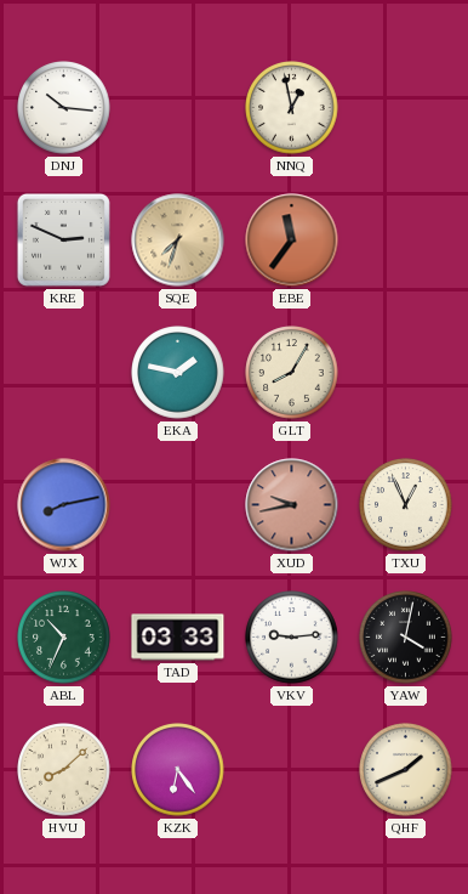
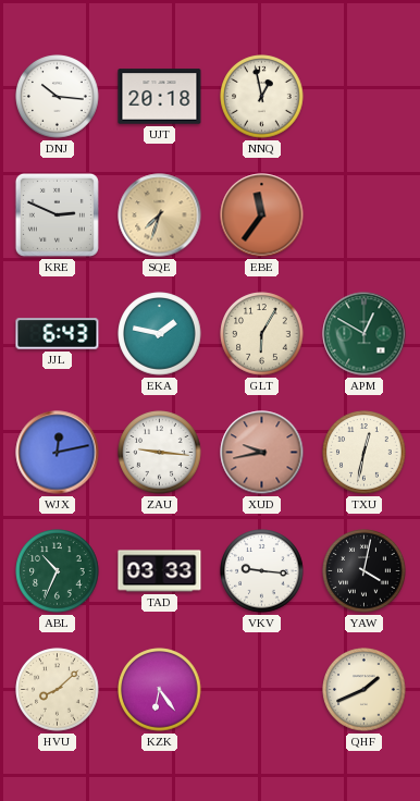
UJT: none -> 20:18
JJL: none -> 6:43
GLT: 8:05 -> 6:05
APM: none -> 12:50
WJX: 8:13 -> 12:13
ZAU: none -> 9:16
TXU: 12:56 -> 12:32
VKV: 9:14 -> 9:16
